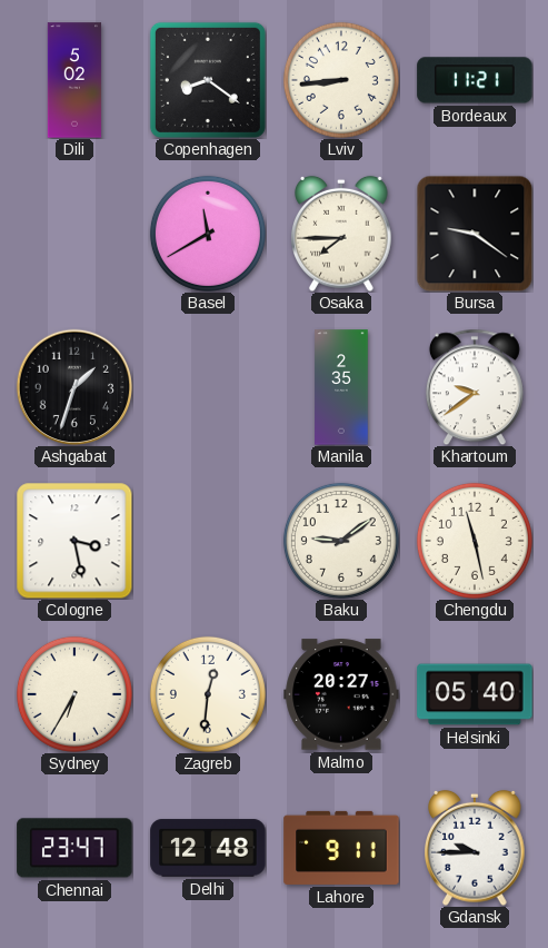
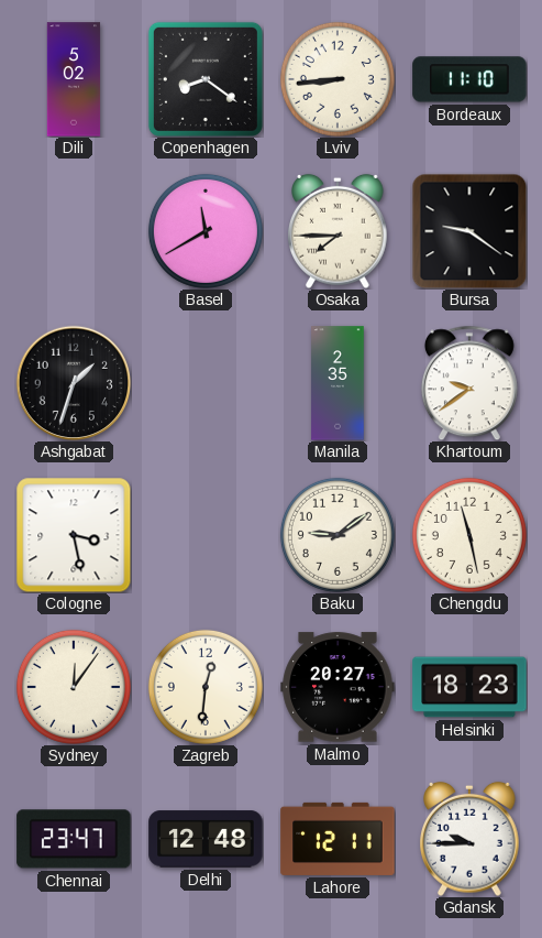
Bordeaux: 11:21 -> 11:10
Sydney: 6:35 -> 12:06
Helsinki: 05:40 -> 18:23
Lahore: 9:11 -> 12:11
